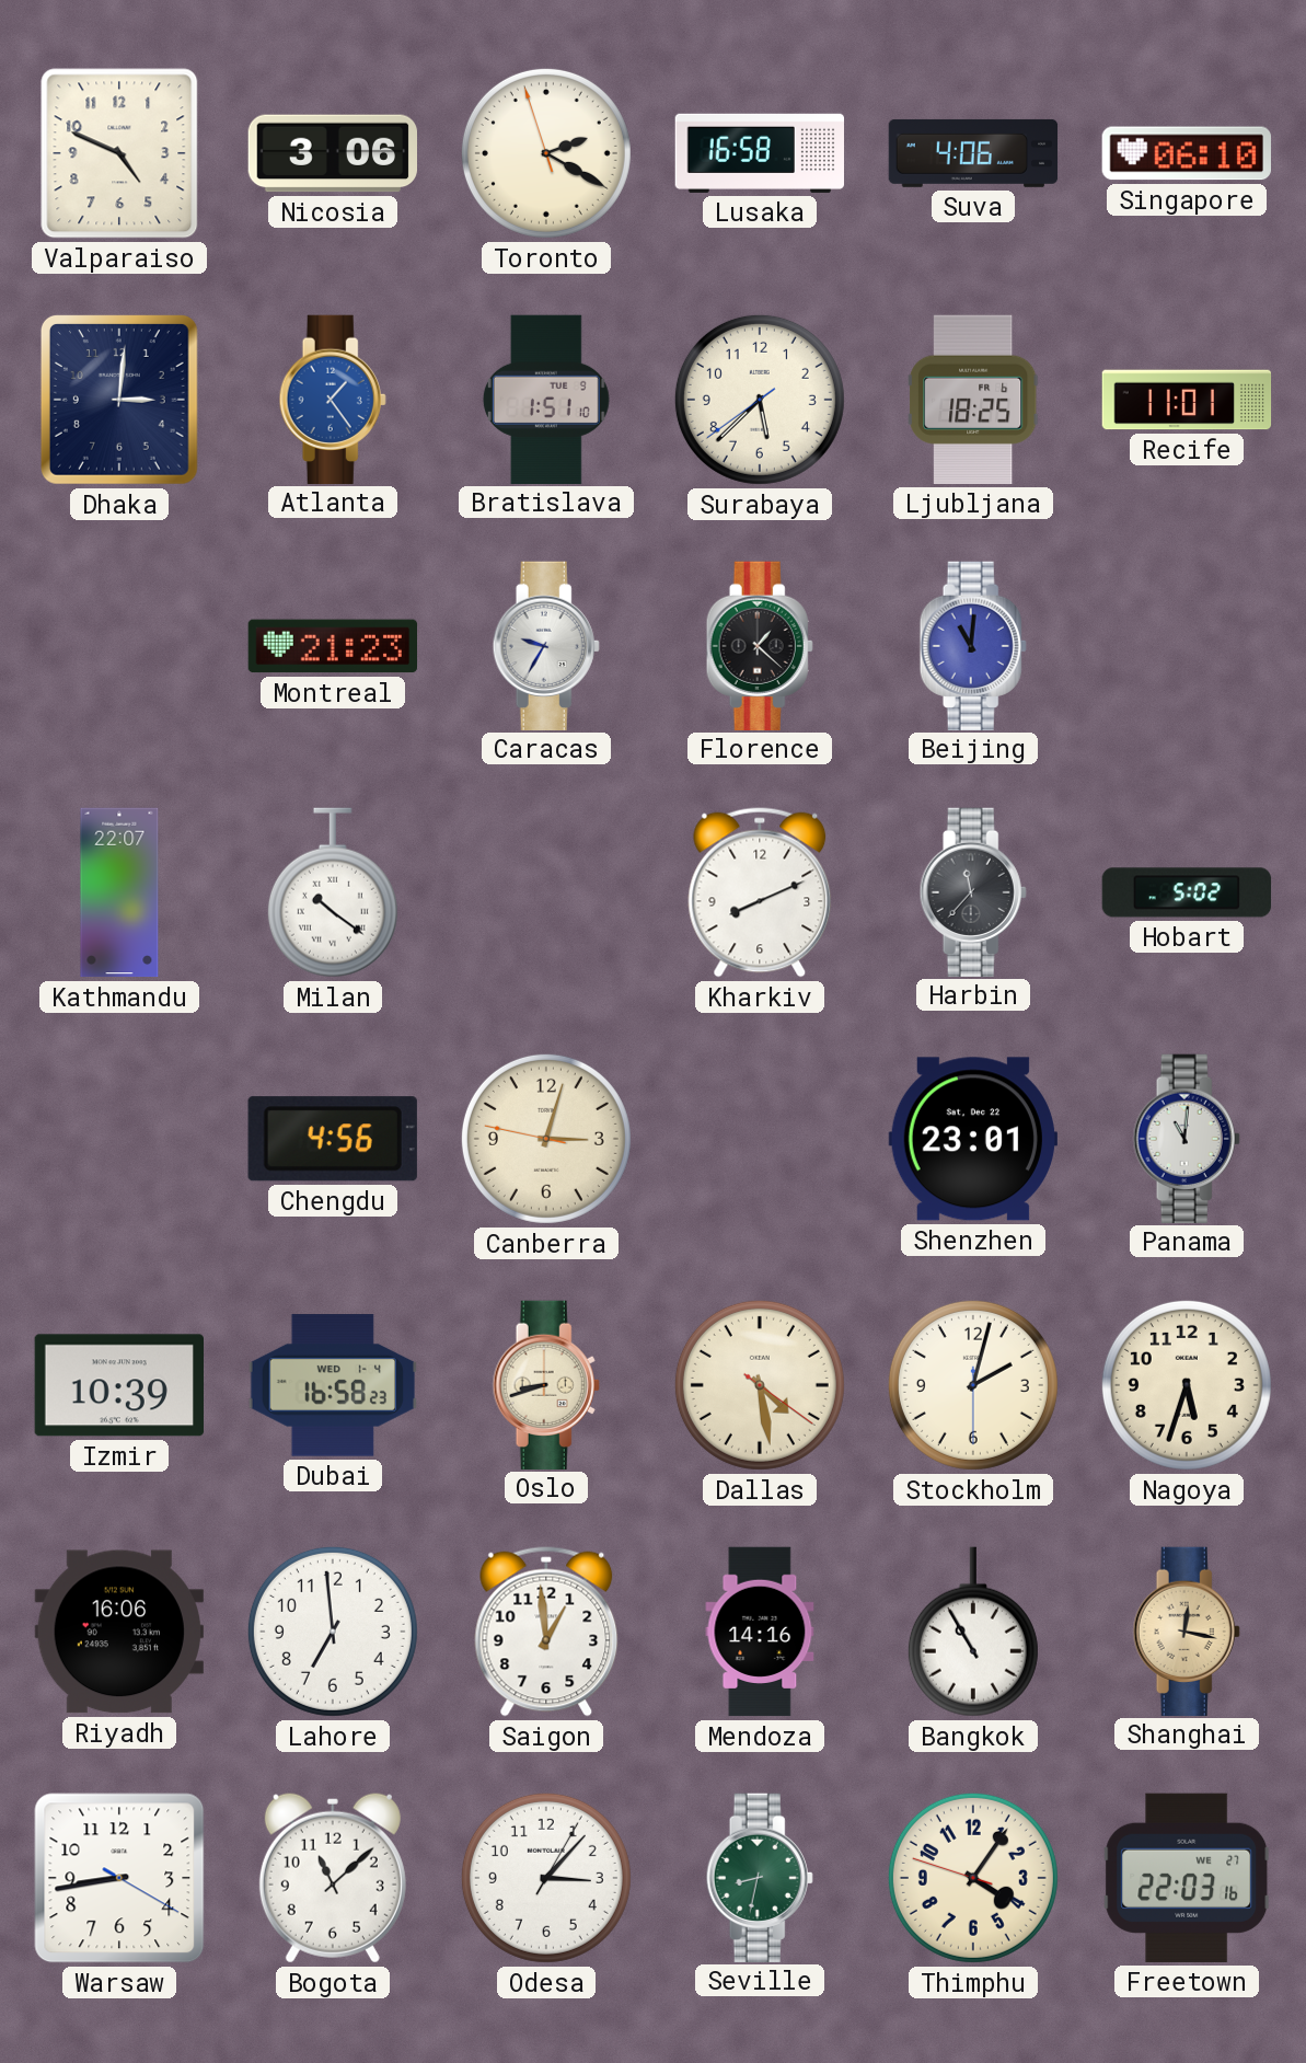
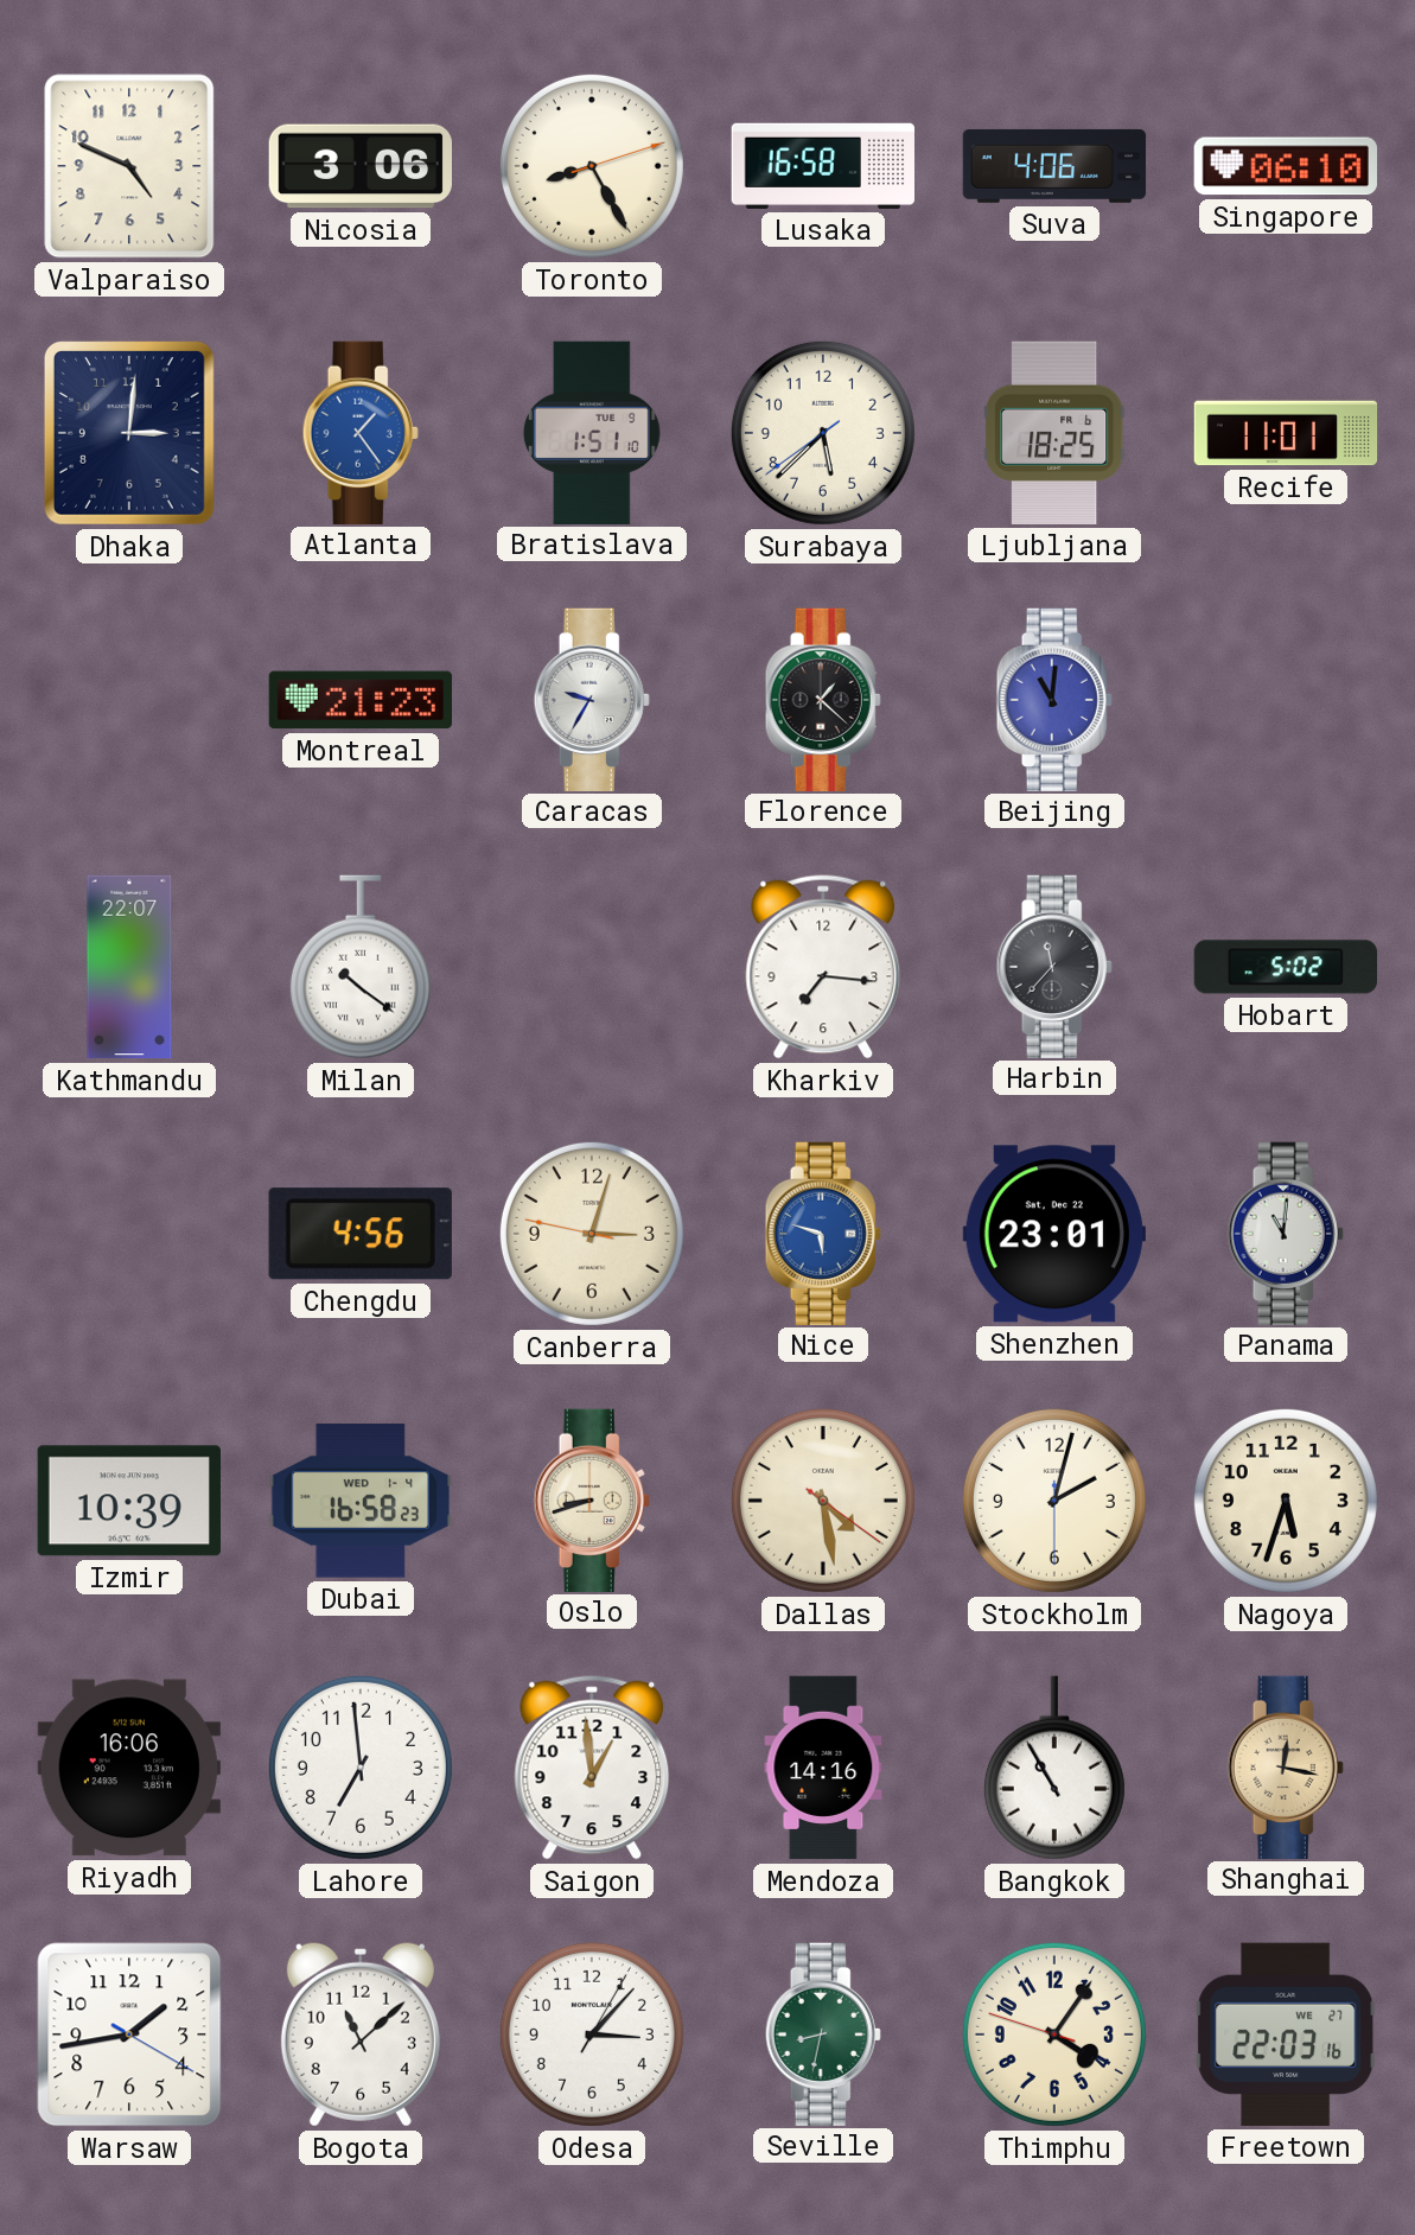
Toronto: 2:19 -> 8:25
Kharkiv: 8:11 -> 7:16
Nice: none -> 5:48
Warsaw: 8:43 -> 1:43
